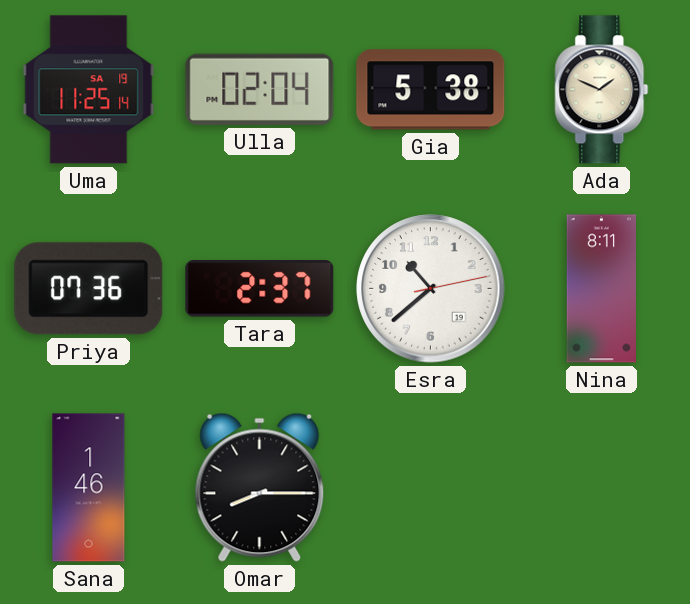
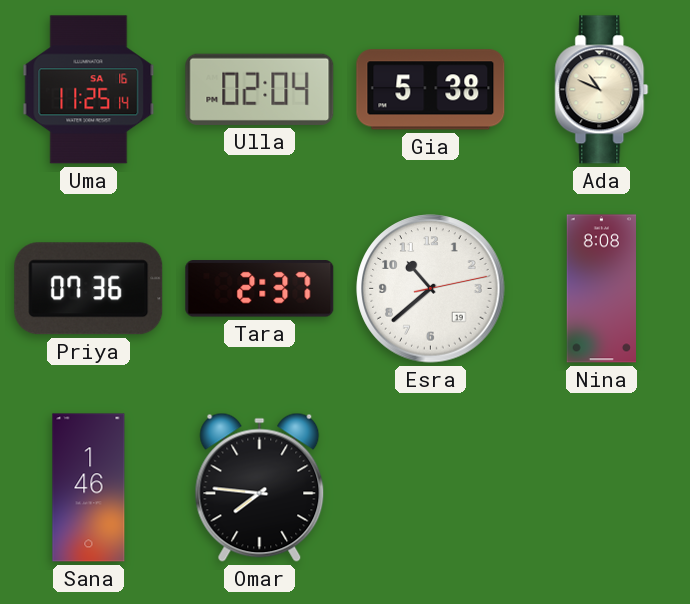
Uma date: SA 19 -> SA 16
Ada: 1:49 -> 10:49
Nina: 8:11 -> 8:08
Omar: 8:15 -> 7:46
